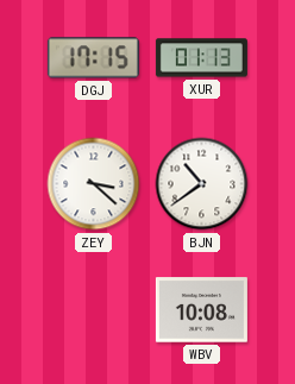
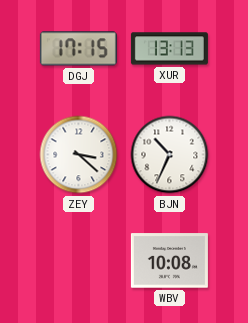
XUR: 01:13 -> 13:13
BJN: 10:39 -> 10:34
